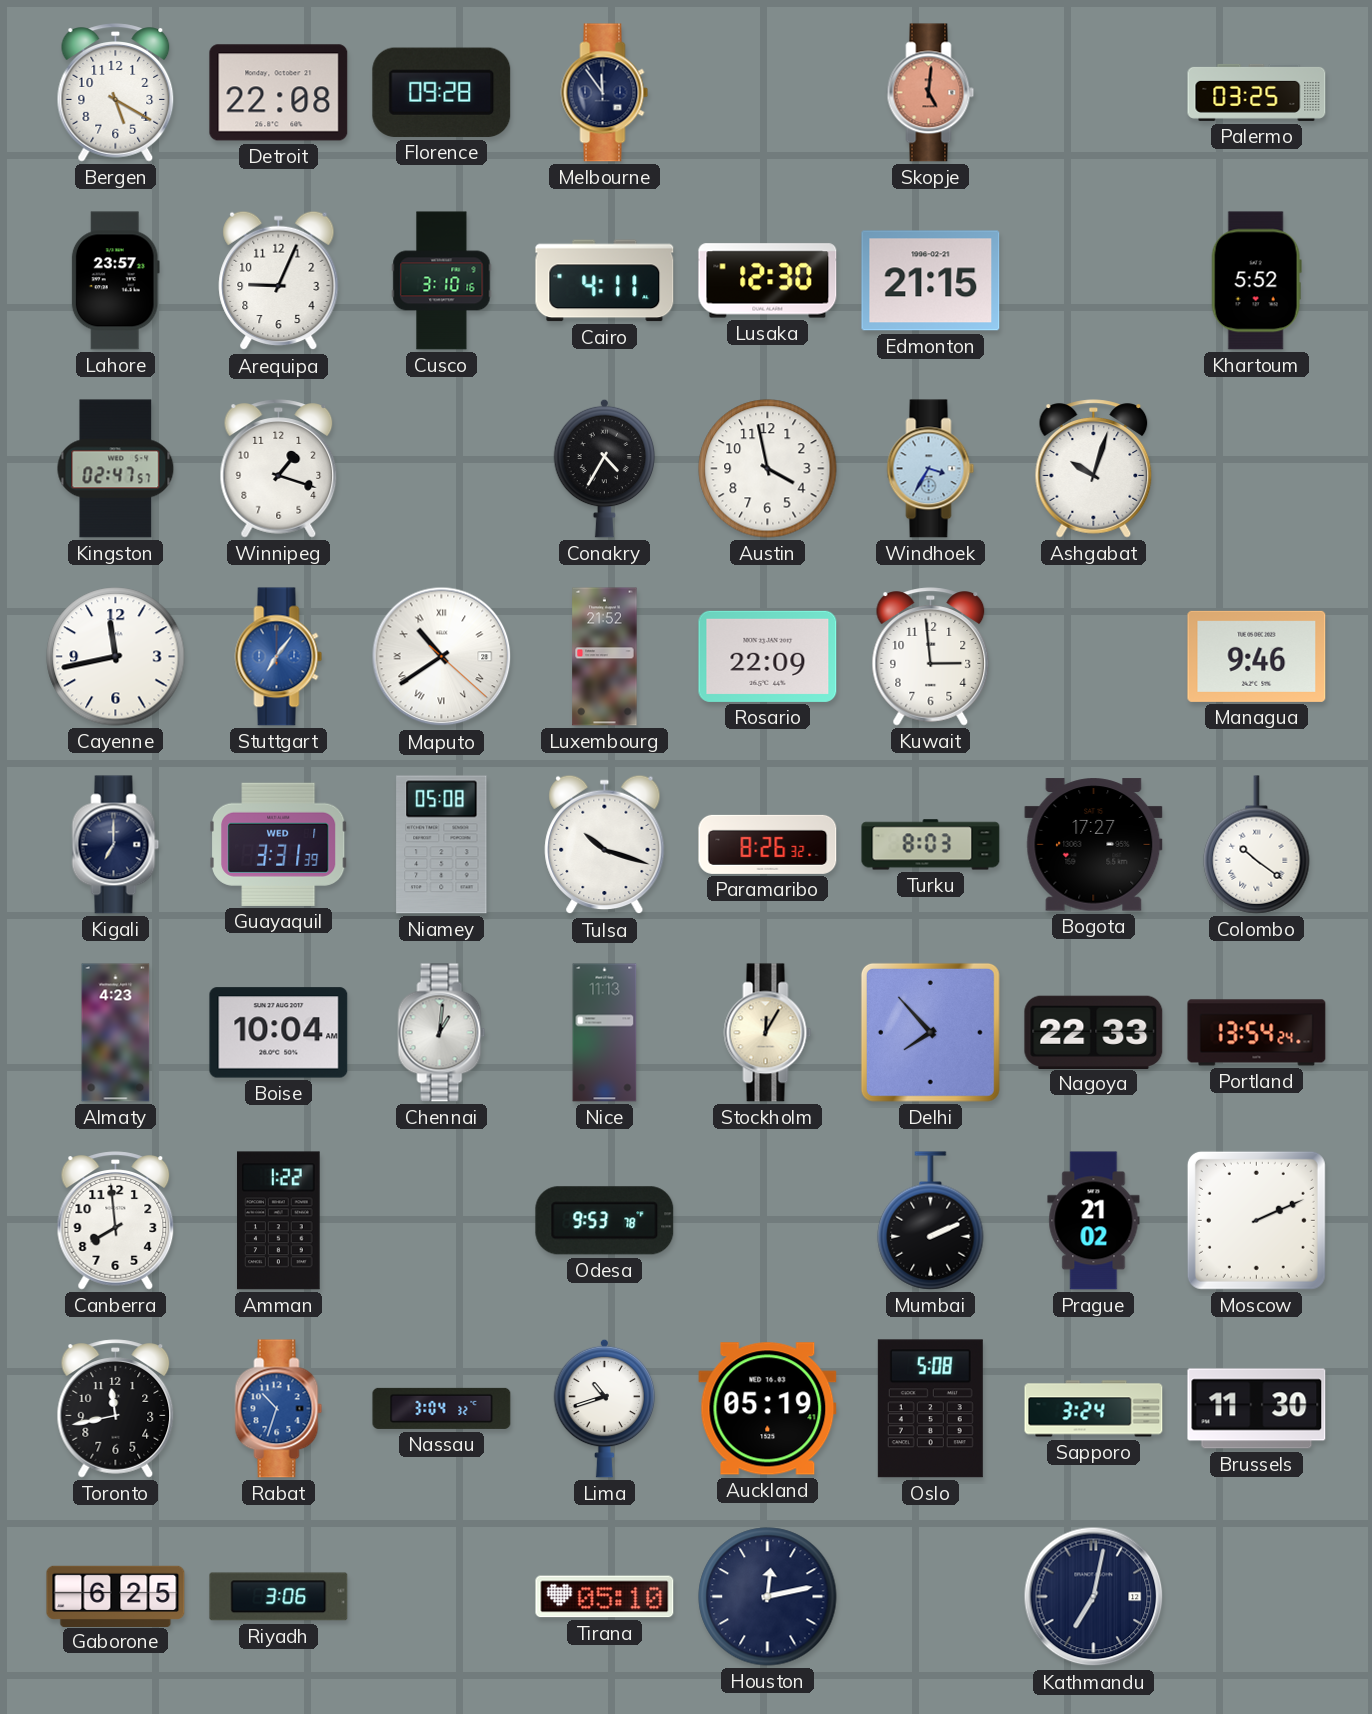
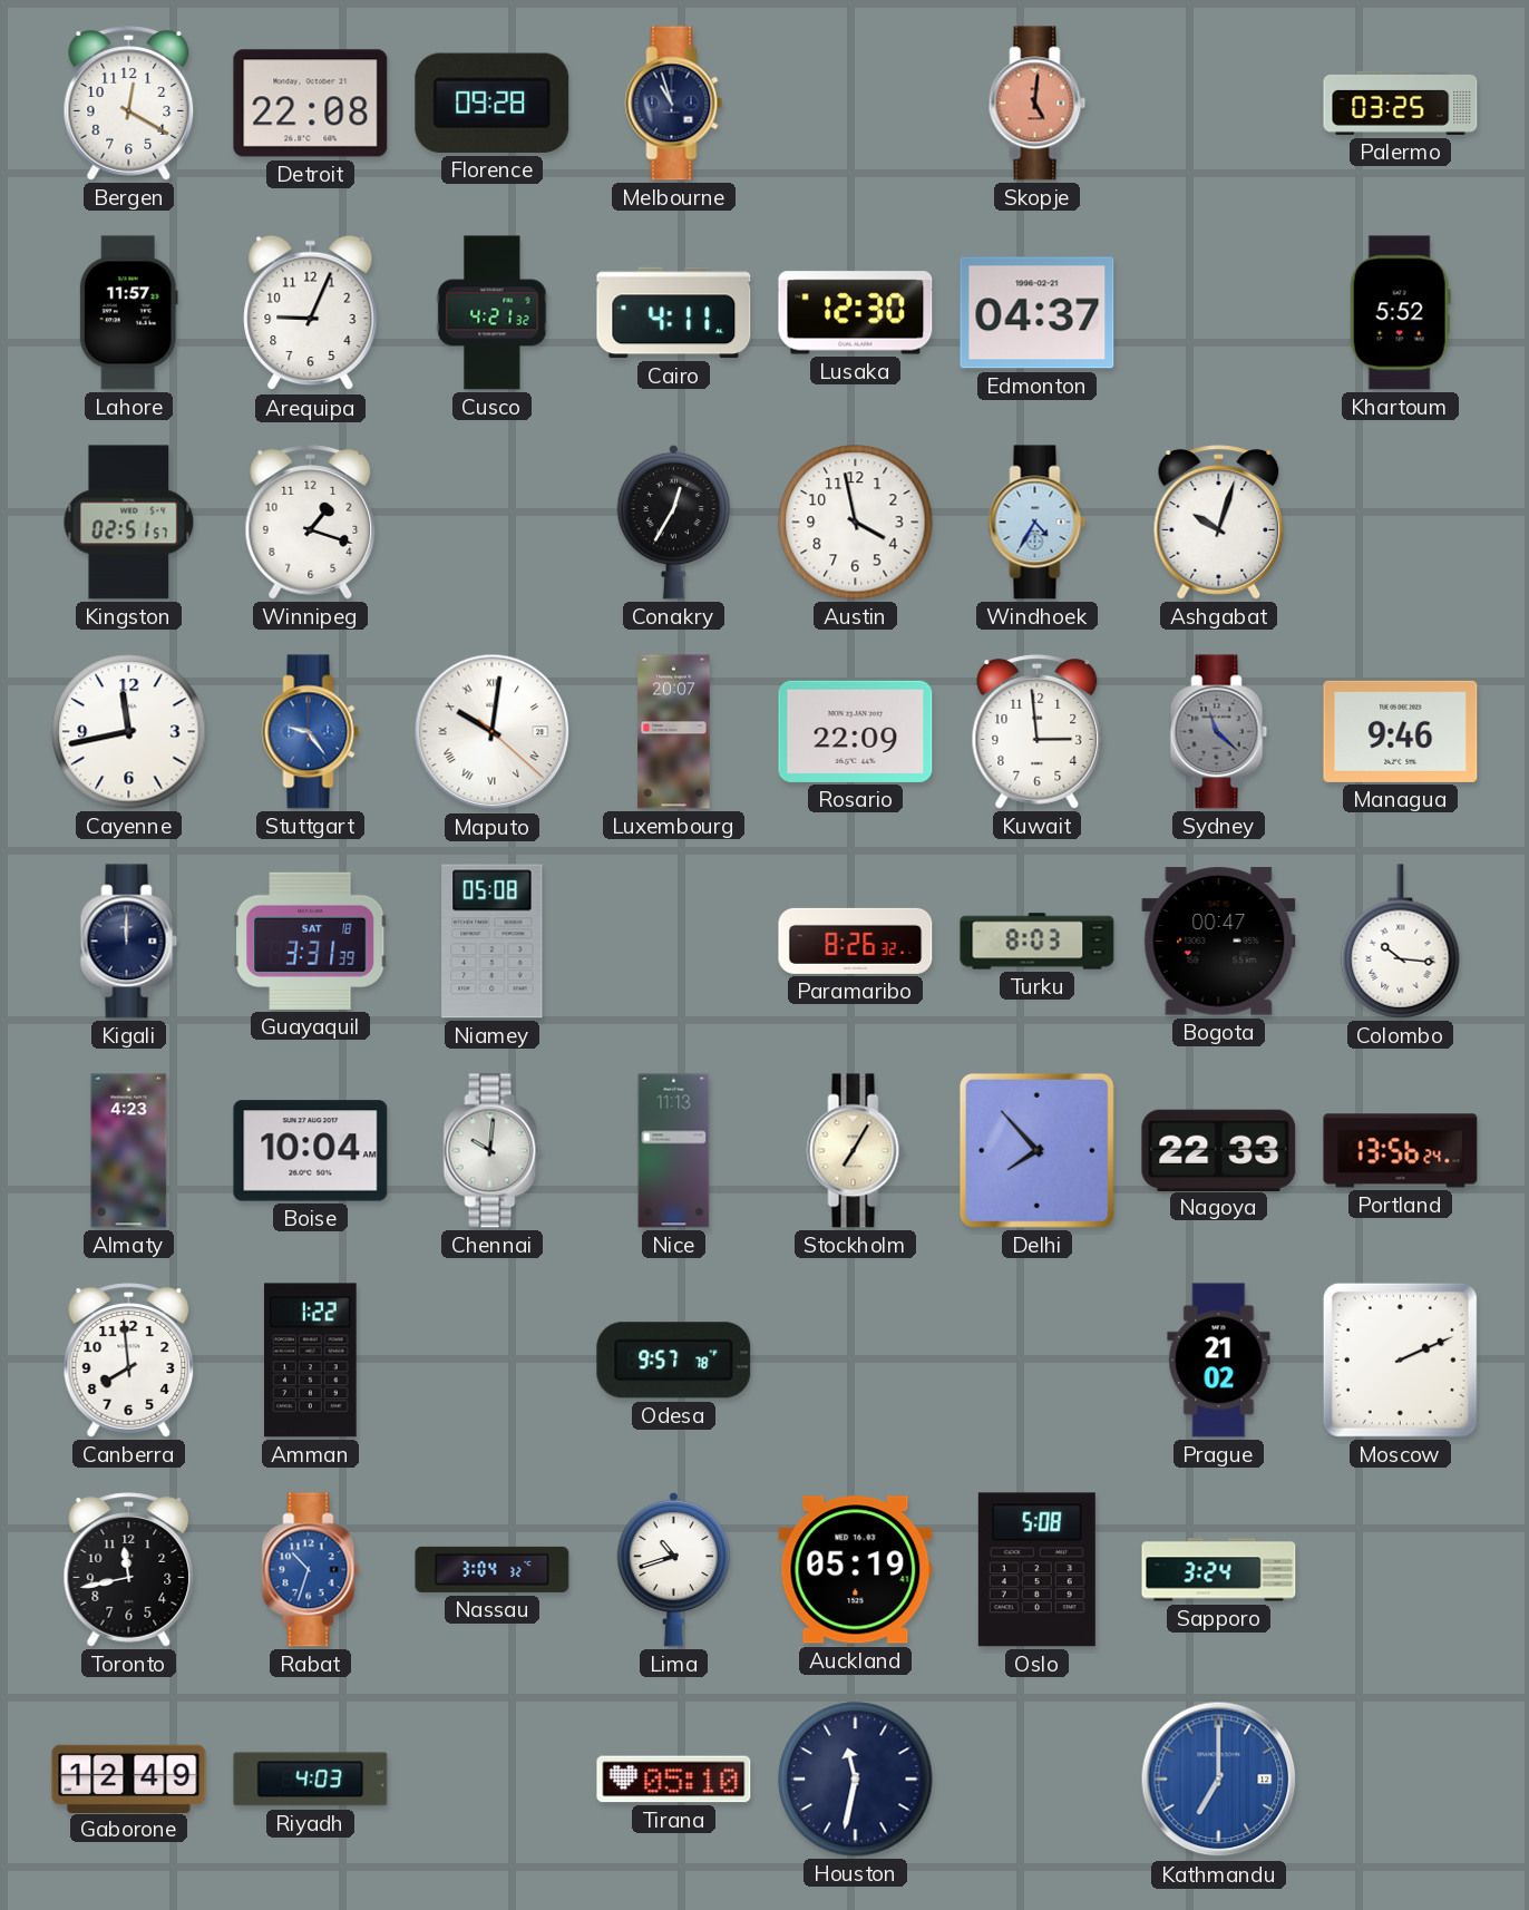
Bergen: 5:20 -> 12:20
Melbourne: 11:54 -> 10:57
Lahore: 23:57 -> 11:57
Cusco: 3:10 -> 4:21
Edmonton: 21:15 -> 04:37
Kingston: 02:47 -> 02:51
Conakry: 4:35 -> 12:35
Windhoek: 3:35 -> 4:35
Stuttgart: 7:06 -> 9:24
Maputo: 10:39 -> 10:01
Luxembourg: 21:52 -> 20:07
Sydney: none -> 11:22
Kigali: 7:00 -> 12:00
Guayaquil date: WED 1 -> SAT 18
Tulsa: 10:18 -> none
Bogota: 17:27 -> 00:47
Colombo: 10:21 -> 10:16
Chennai: 1:01 -> 10:01
Stockholm: 12:05 -> 7:05
Portland: 13:54 -> 13:56
Odesa: 9:53 -> 9:57
Mumbai: 2:11 -> none
Brussels: 11:30 -> none
Gaborone: 6:25 -> 12:49
Riyadh: 3:06 -> 4:03
Houston: 12:13 -> 11:32
Kathmandu: 7:02 -> 7:00
Kathmandu dial: navy -> blue
